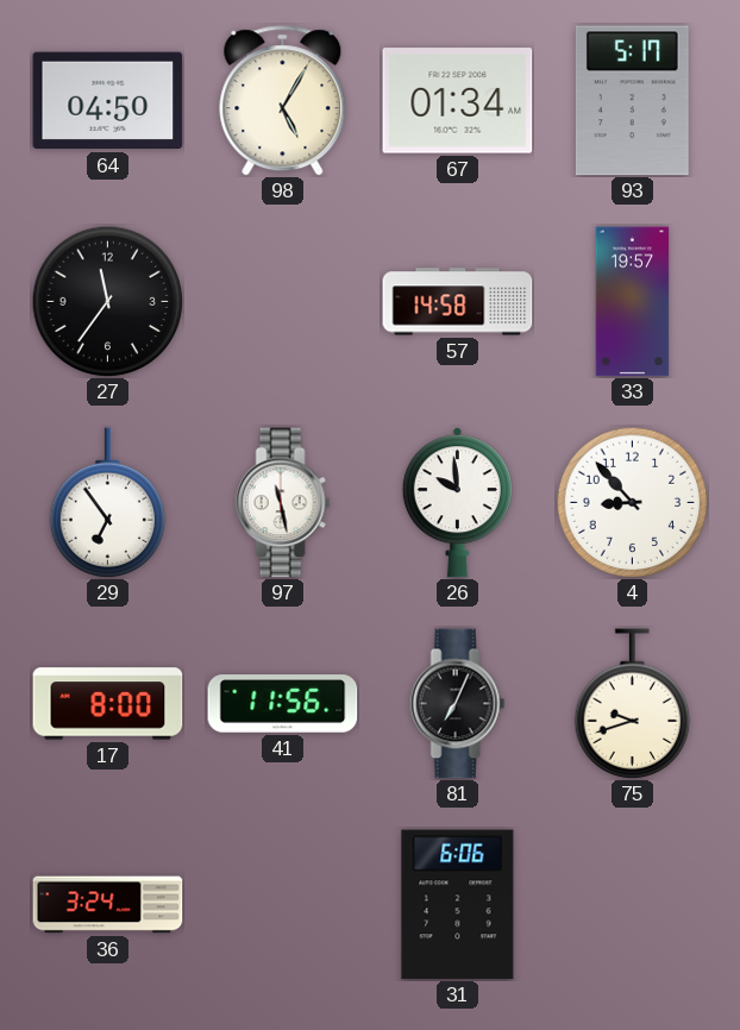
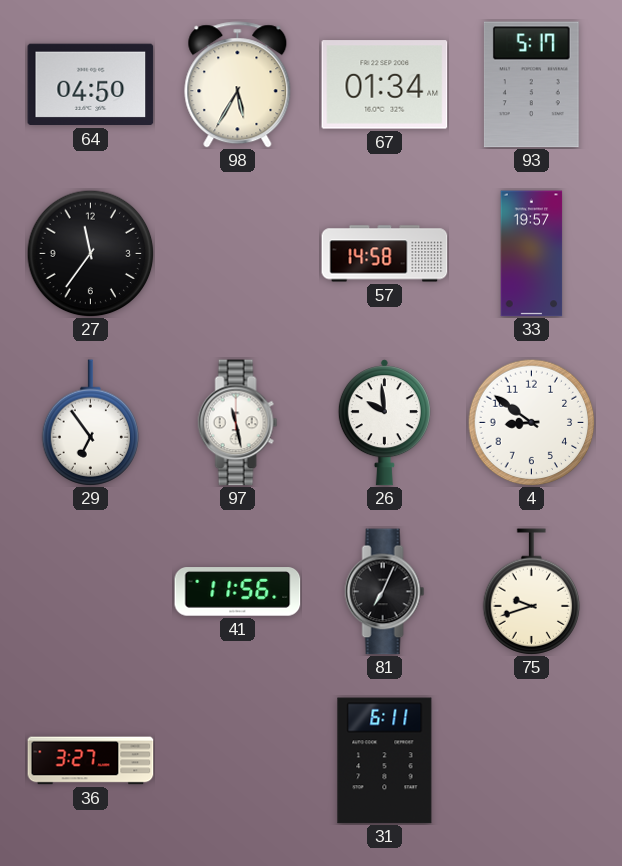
98: 5:05 -> 5:35
4: 8:53 -> 8:51
17: 8:00 -> none
36: 3:24 -> 3:27
31: 6:06 -> 6:11
